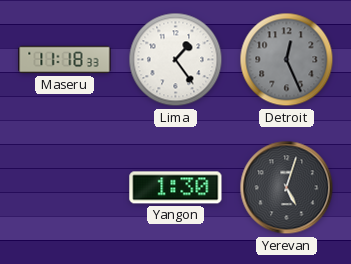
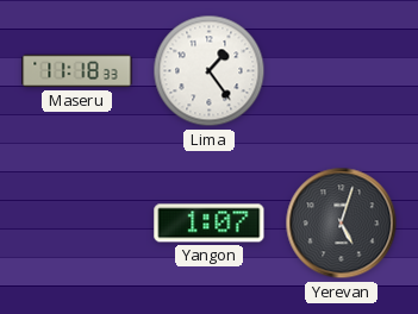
Detroit: 12:26 -> none
Yangon: 1:30 -> 1:07
